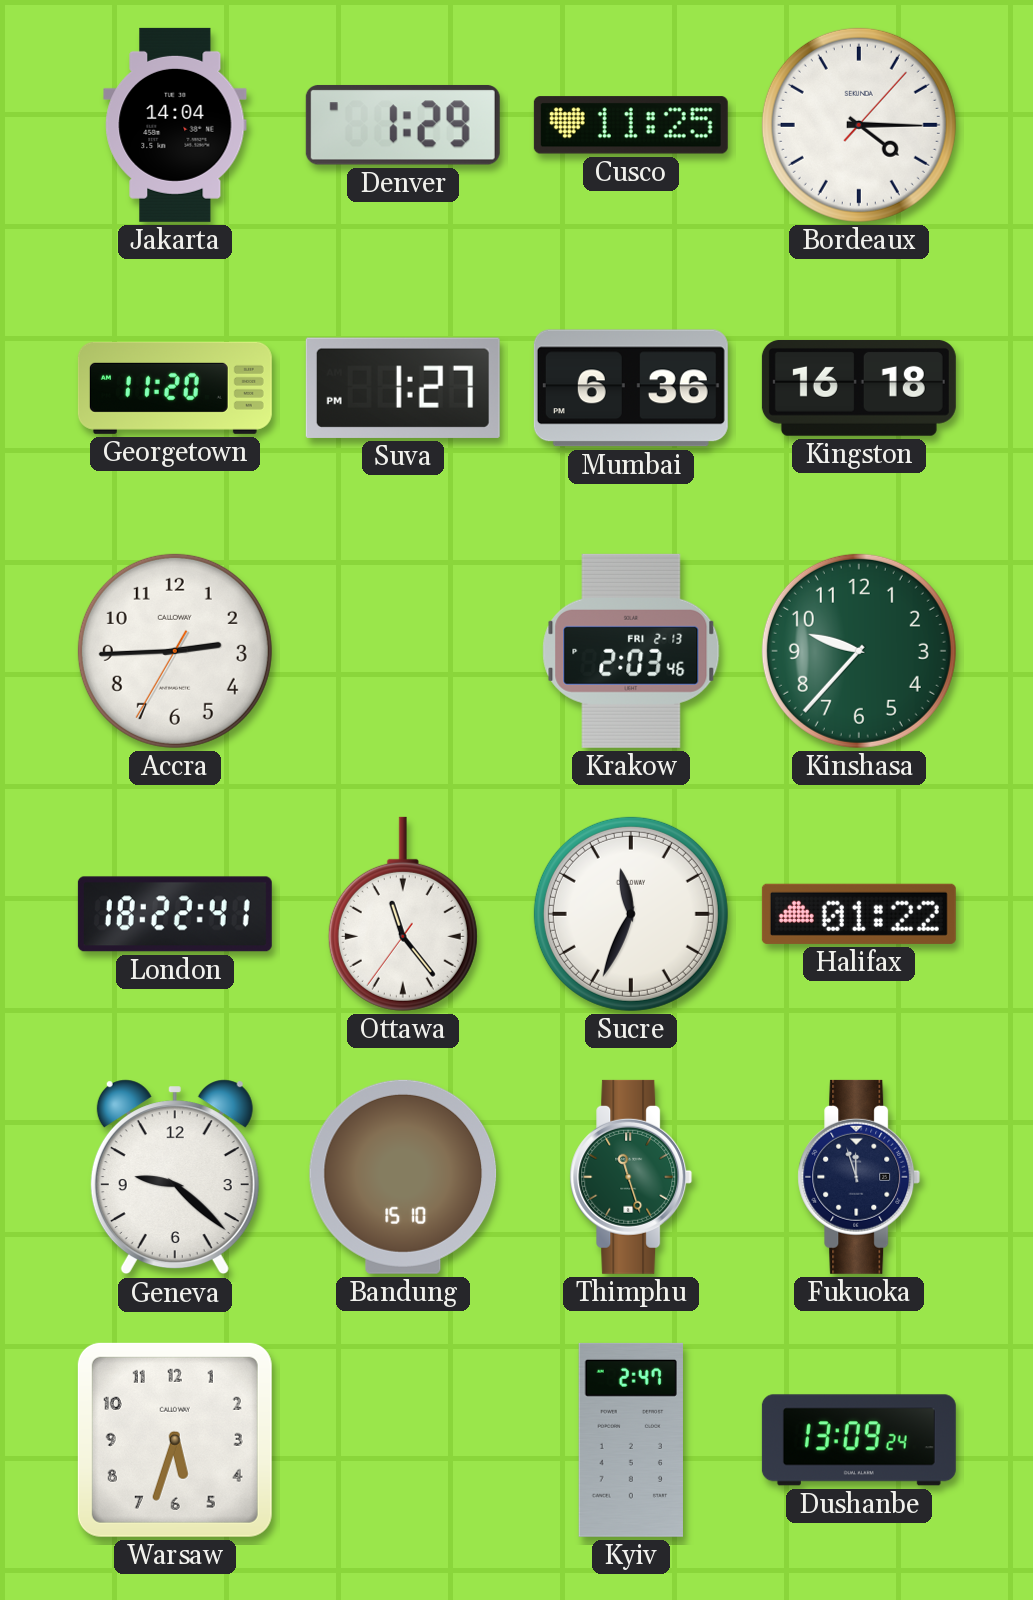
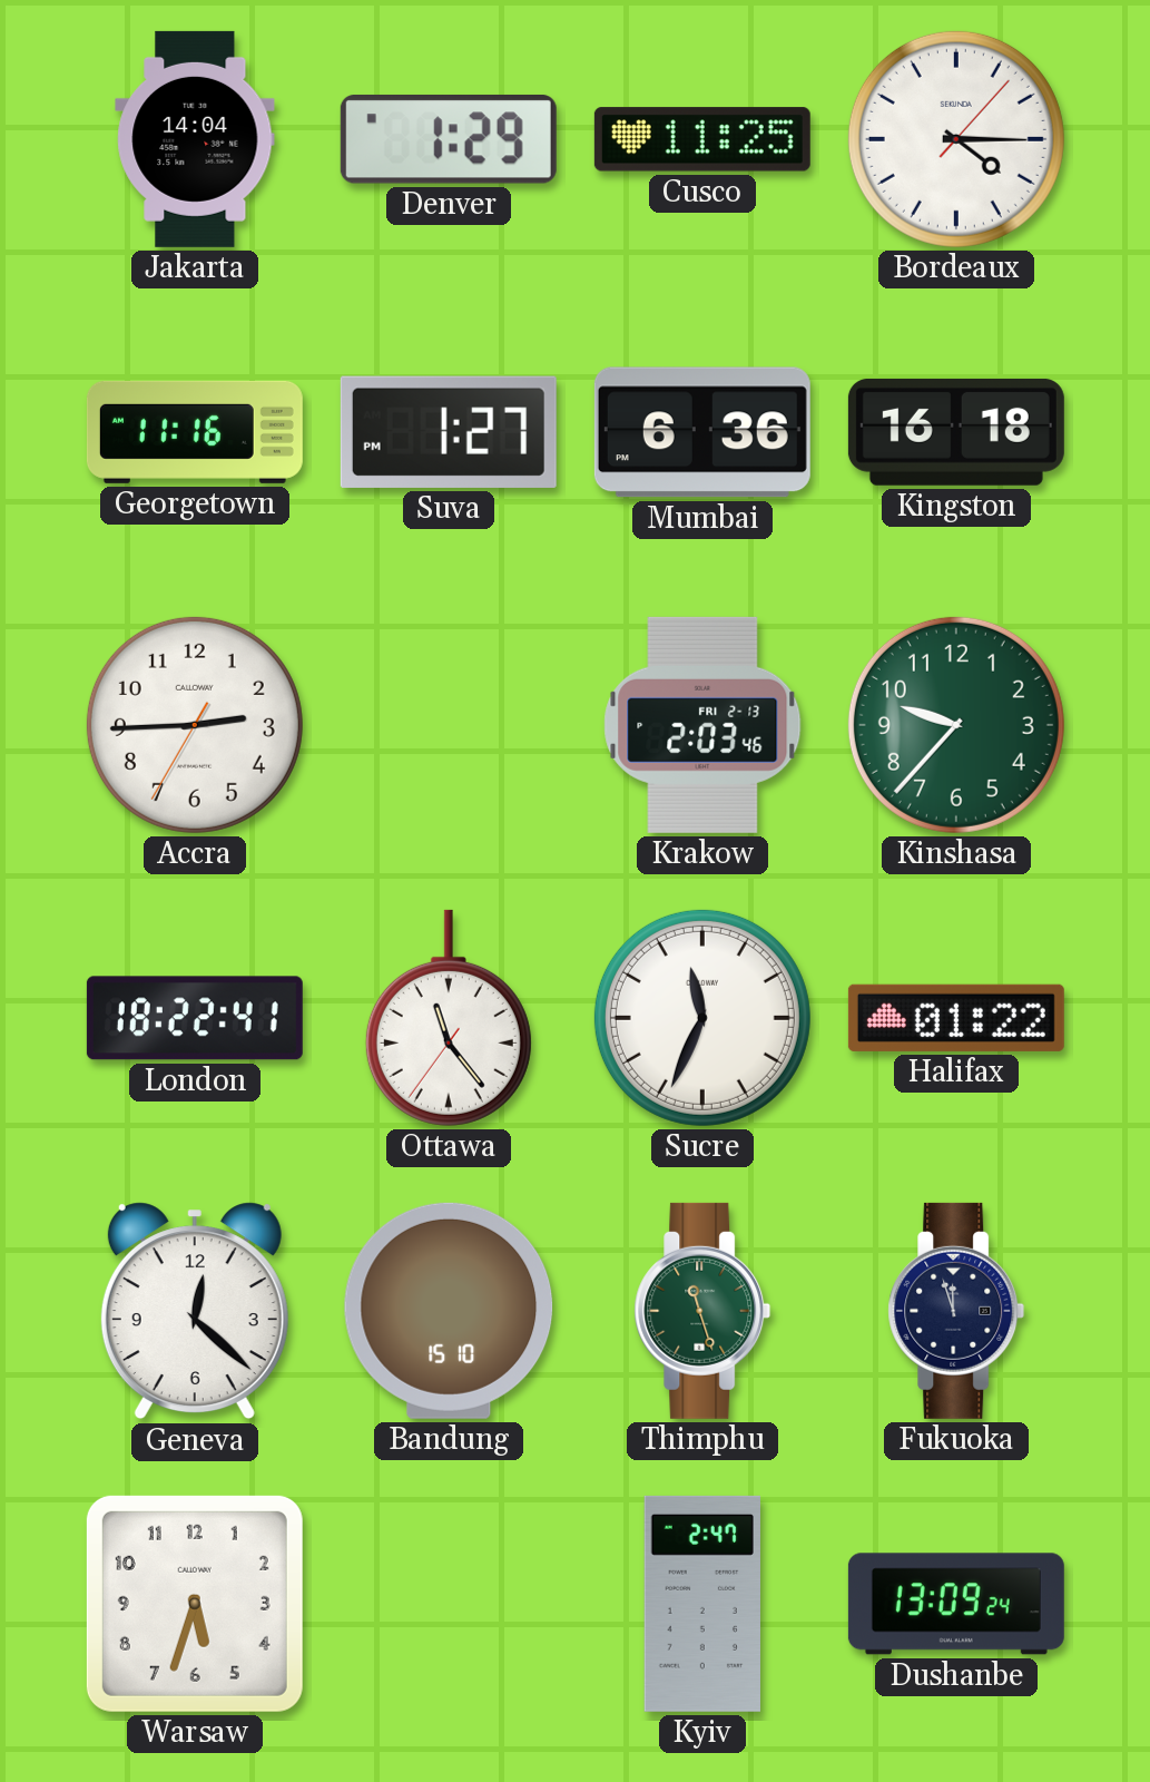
Georgetown: 11:20 -> 11:16
Geneva: 9:22 -> 12:22
